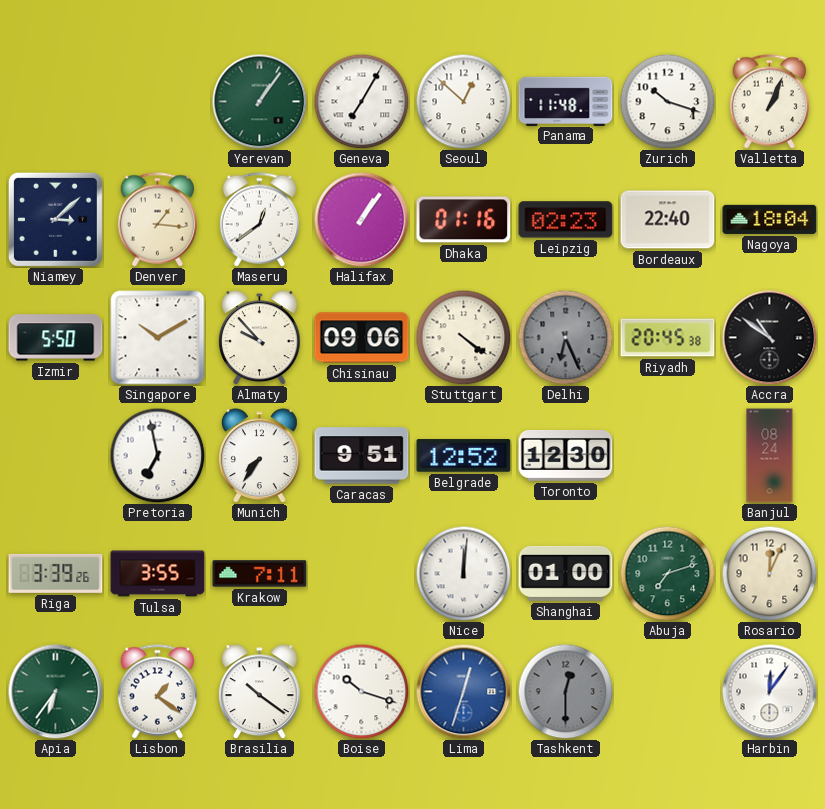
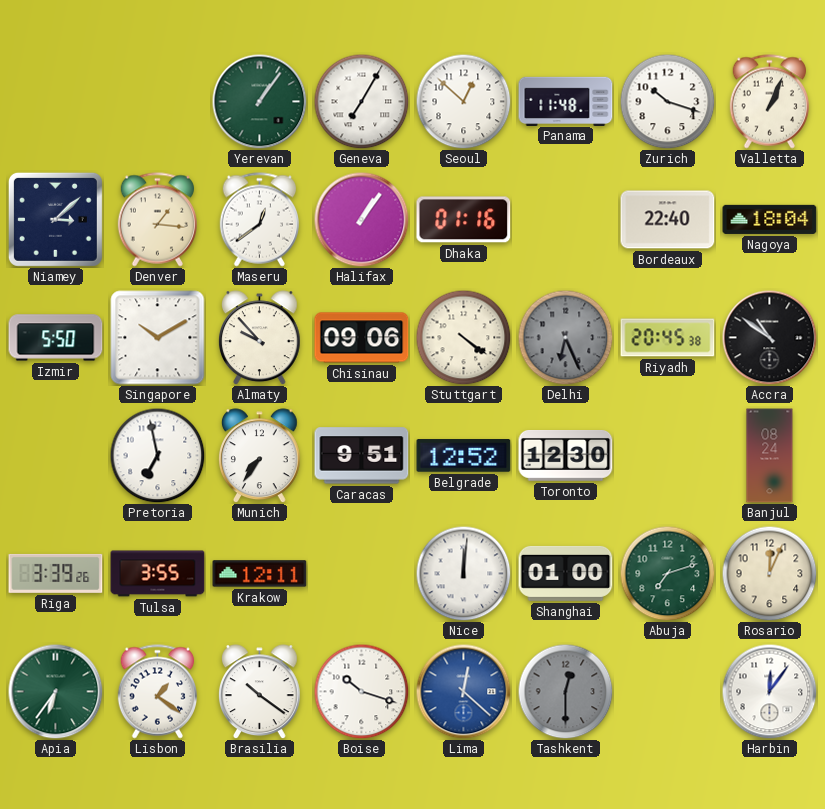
Leipzig: 02:23 -> none
Krakow: 7:11 -> 12:11
Lima: 12:33 -> 12:22
